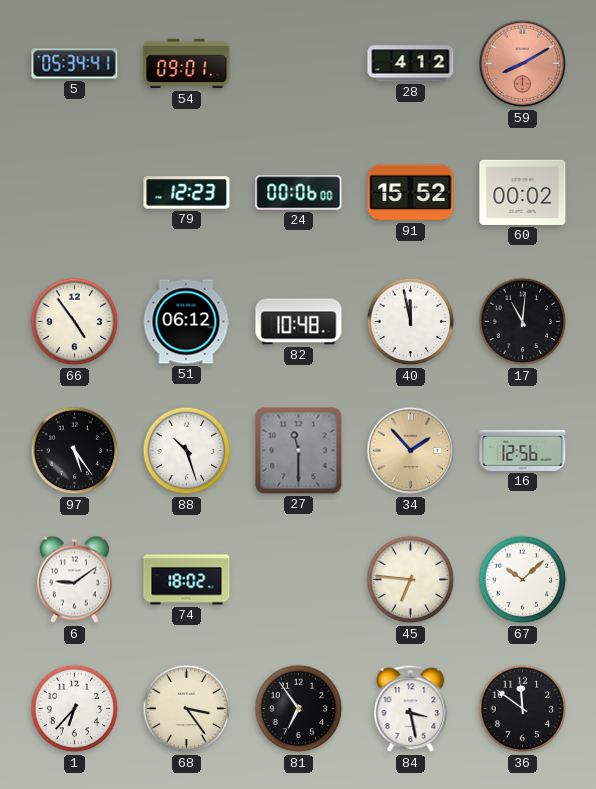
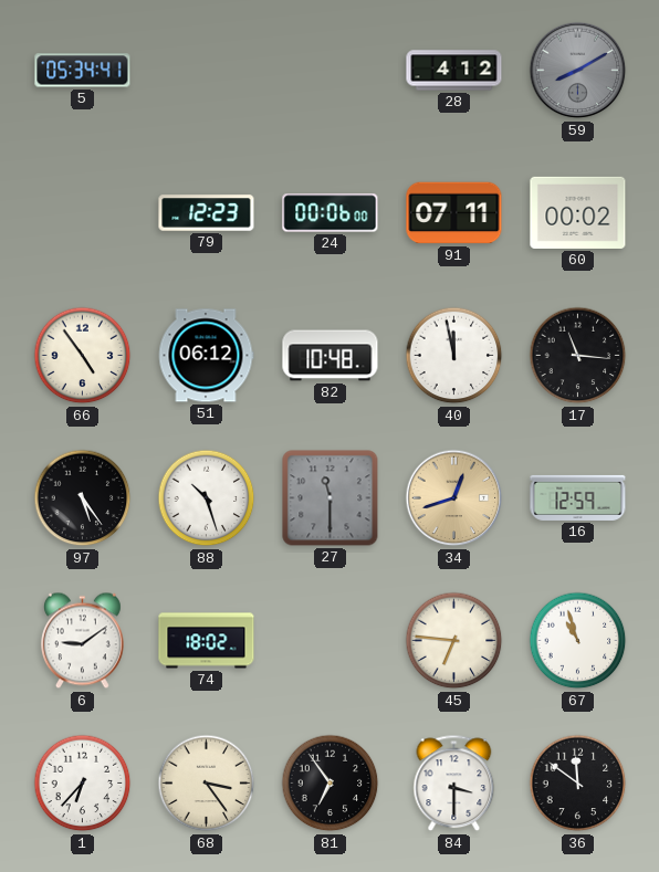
54: 09:01 -> none
59 dial: salmon -> grey
91: 15:52 -> 07:11
17: 11:01 -> 11:16
34: 1:53 -> 12:42
16: 12:56 -> 12:59
67: 10:08 -> 10:57
84: 3:28 -> 3:30
